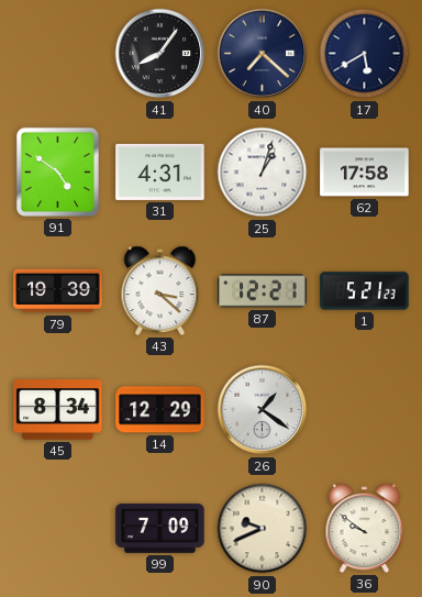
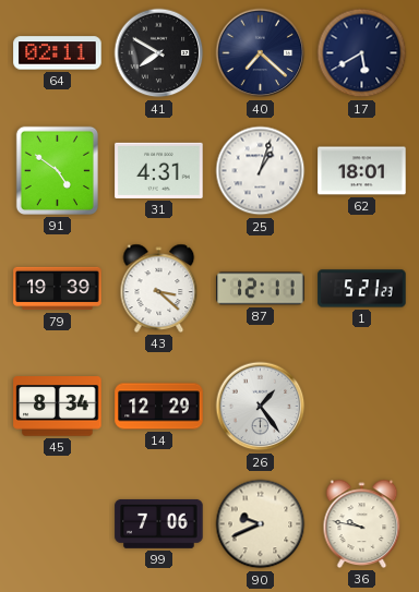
64: none -> 02:11
41: 8:06 -> 7:50
62: 17:58 -> 18:01
87: 12:21 -> 12:11
26: 1:21 -> 1:24
99: 7:09 -> 7:06
36: 9:51 -> 9:47
